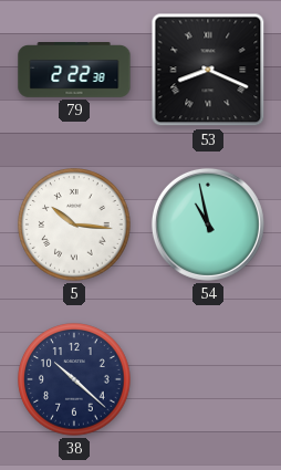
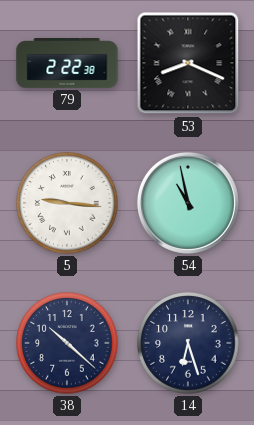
5: 10:16 -> 9:16
14: none -> 6:27
